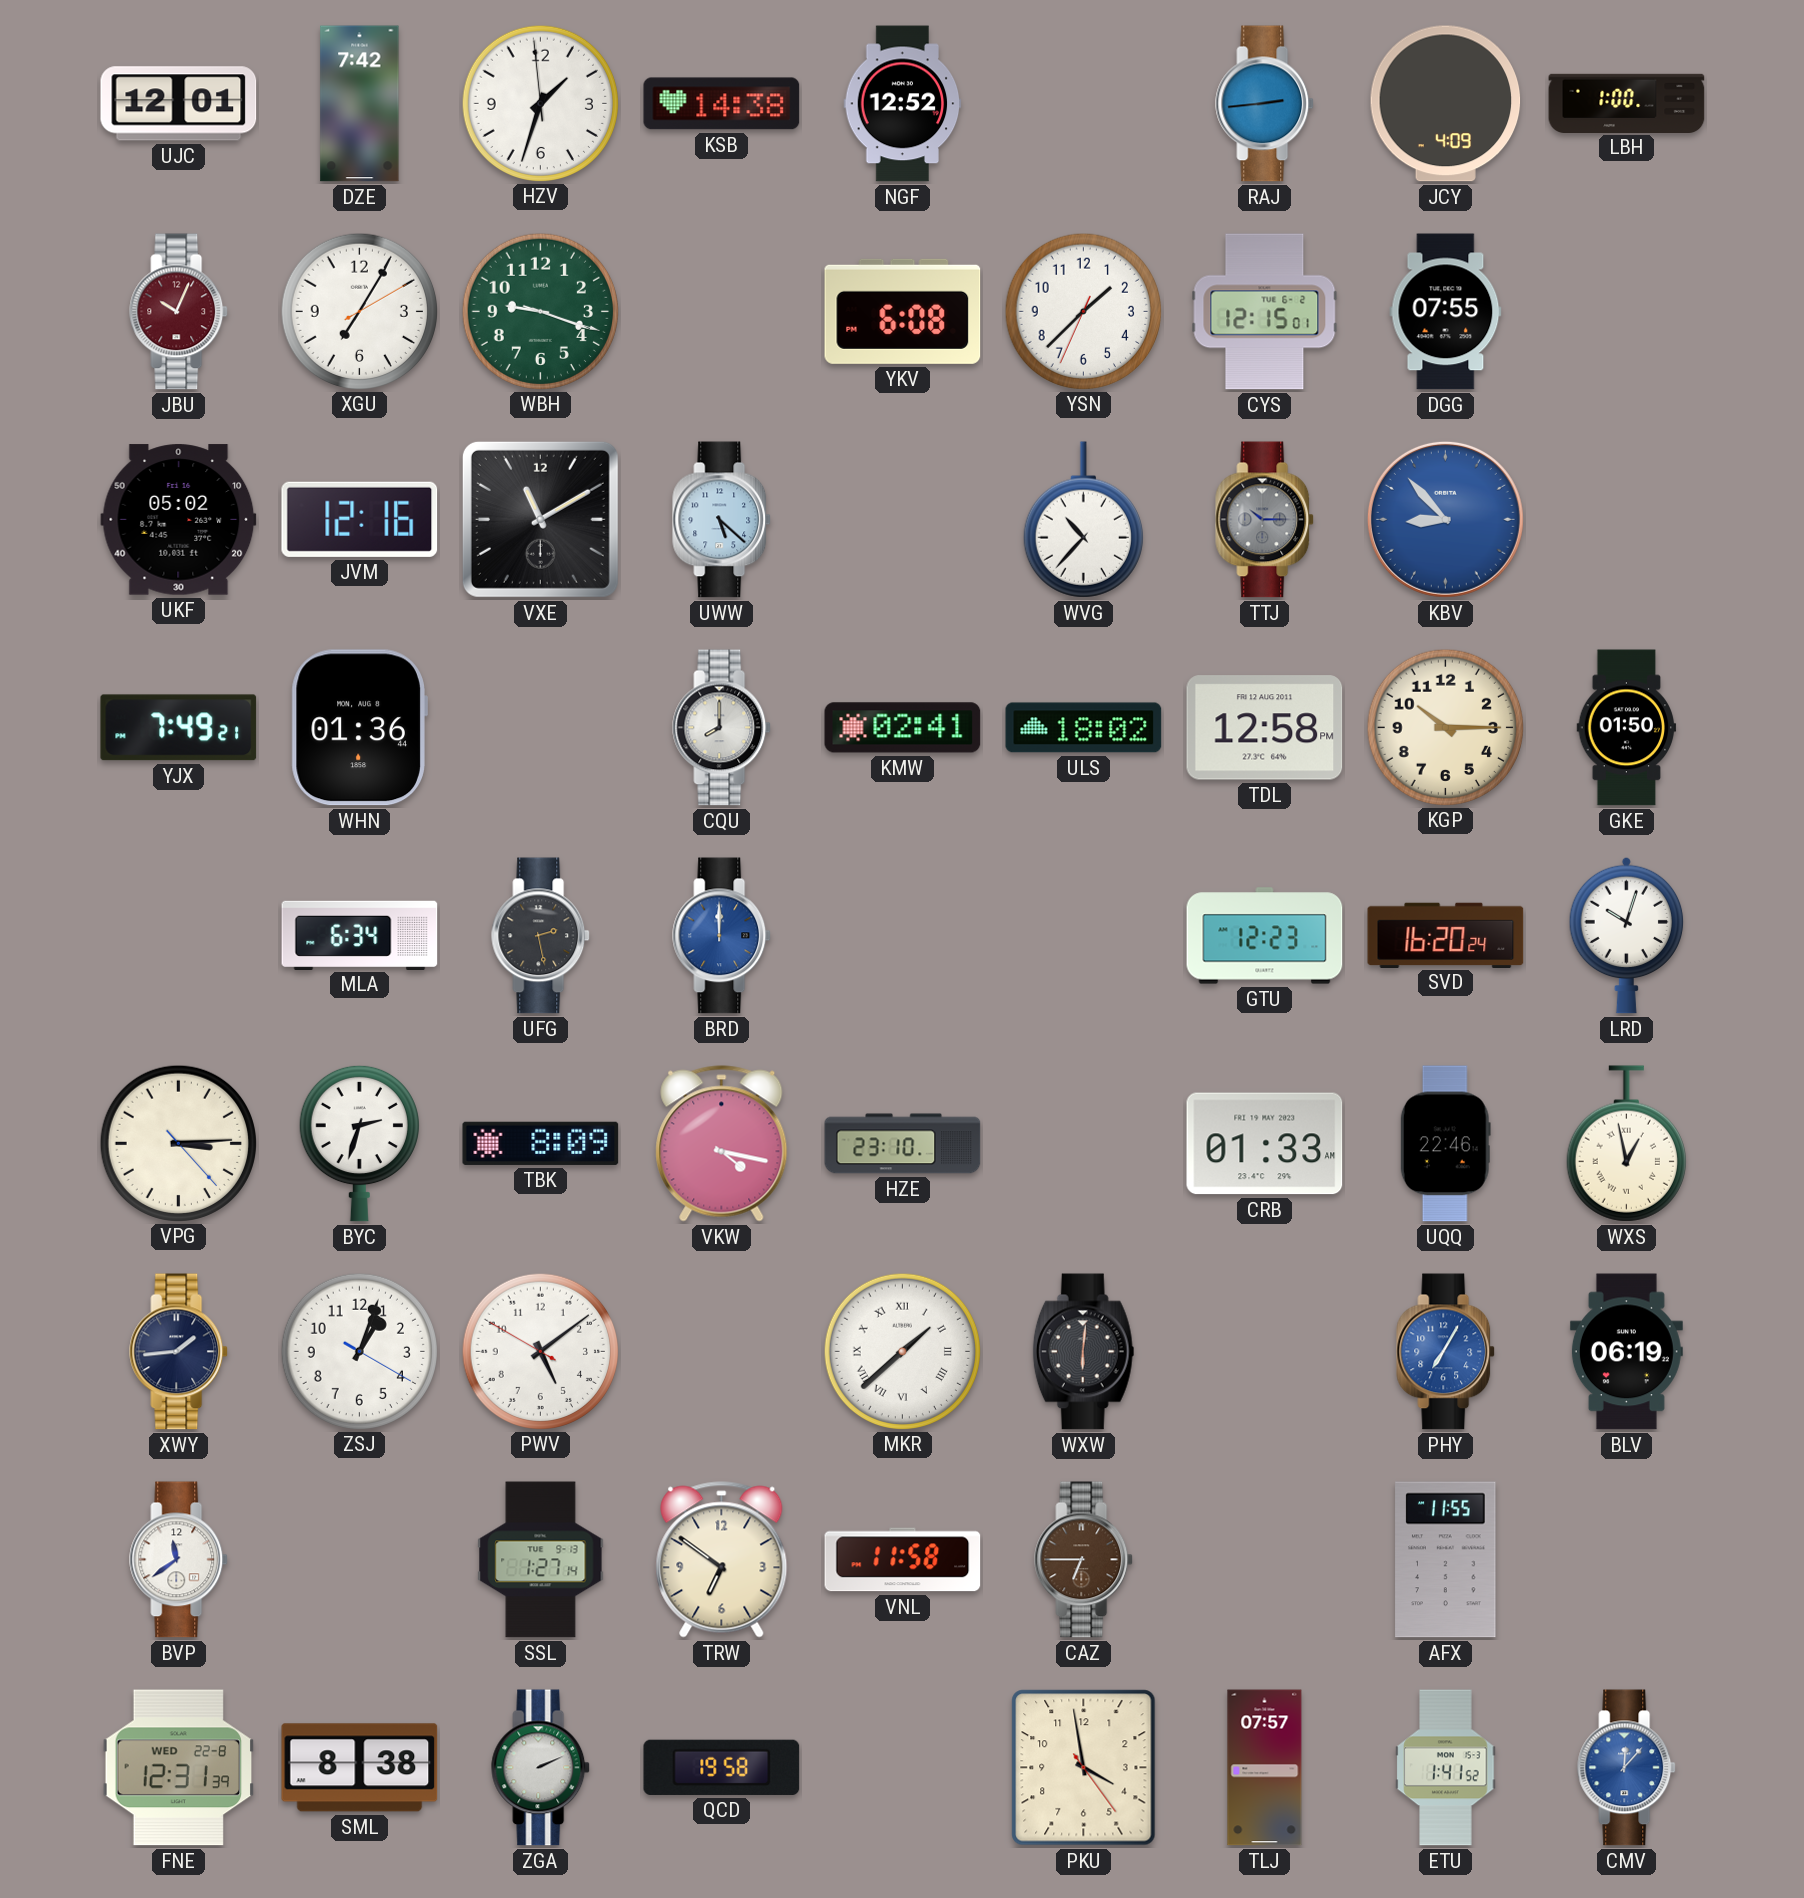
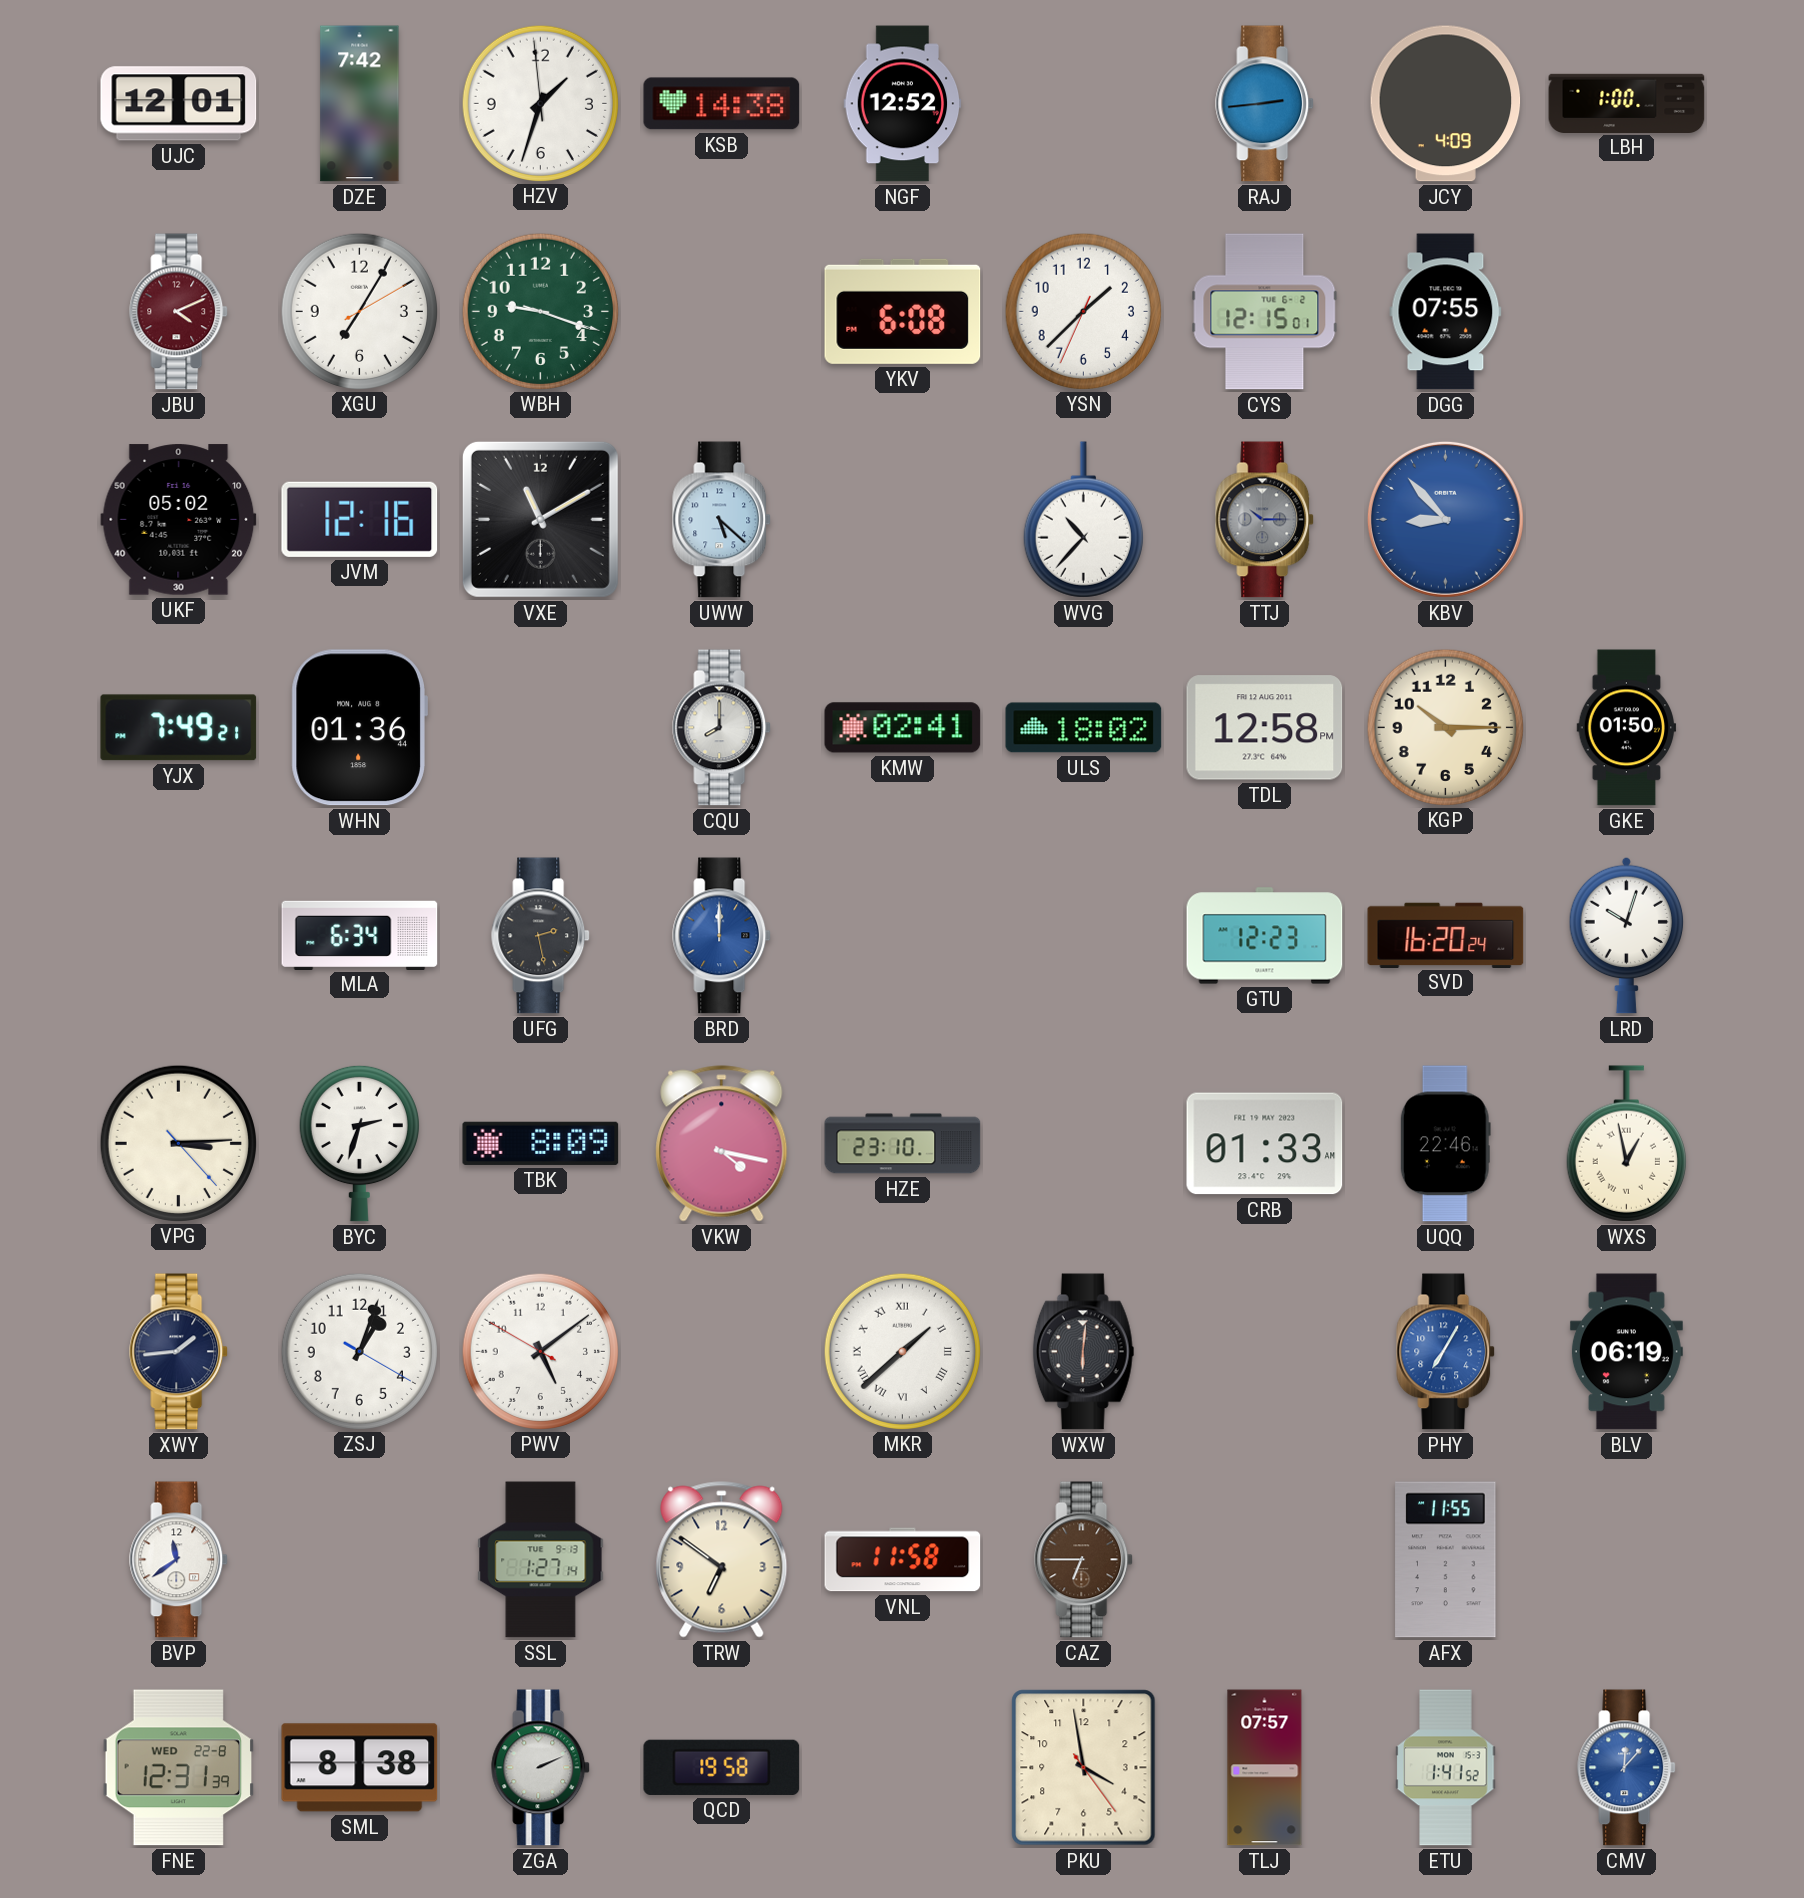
JBU: 10:04 -> 4:11
